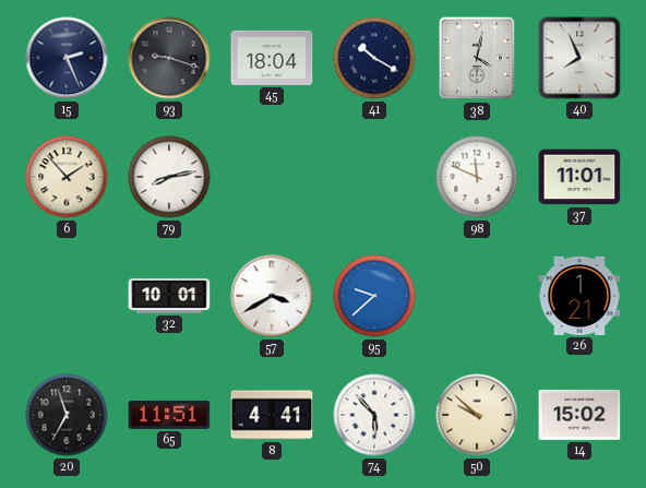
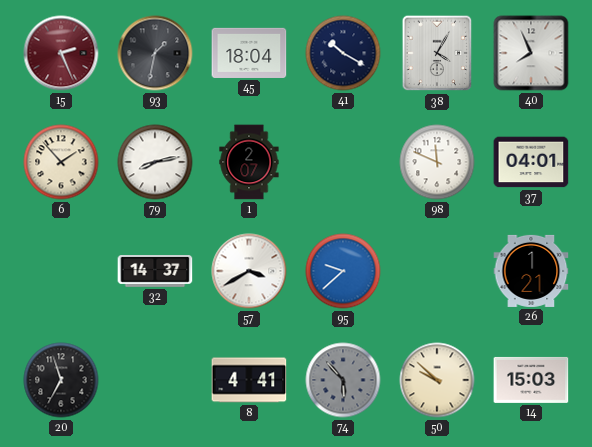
15 dial: navy -> burgundy
93: 9:18 -> 1:32
38: 4:02 -> 4:05
1: none -> 2:07
37: 11:01 -> 04:01
32: 10:01 -> 14:37
65: 11:51 -> none
74 dial: white -> grey
14: 15:02 -> 15:03
